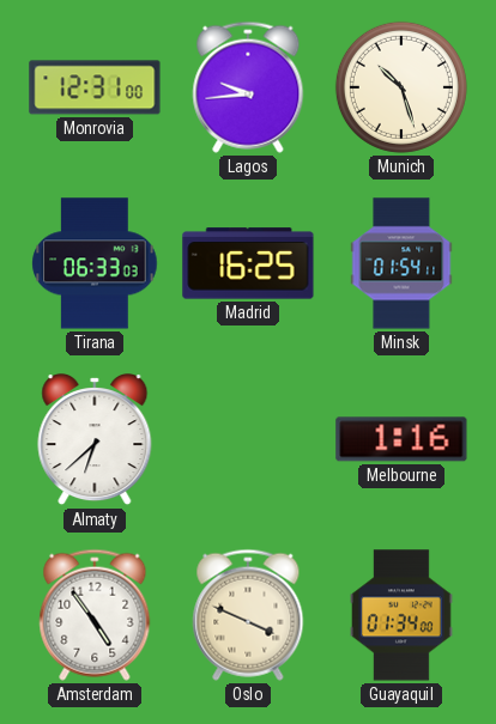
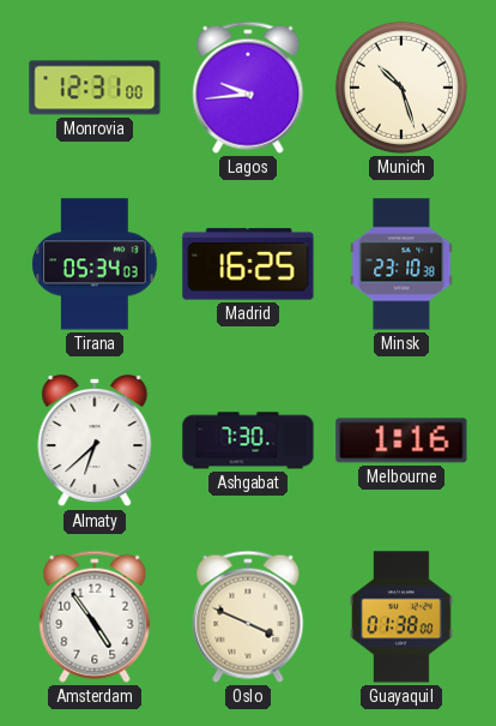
Tirana: 06:33 -> 05:34
Minsk: 01:54 -> 23:10
Ashgabat: none -> 7:30
Guayaquil: 01:34 -> 01:38
